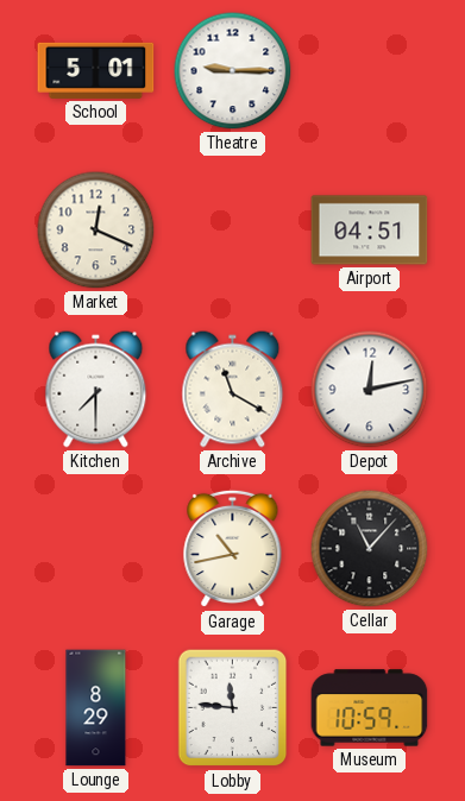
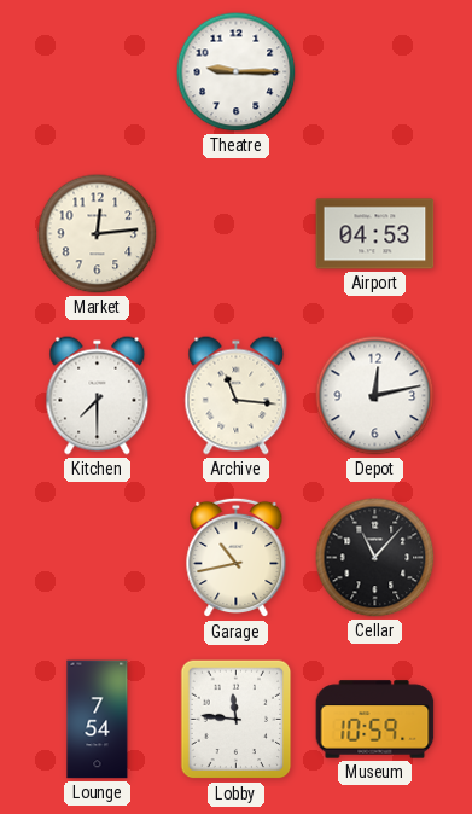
School: 5:01 -> none
Market: 12:19 -> 12:14
Airport: 04:51 -> 04:53
Archive: 11:20 -> 11:16
Lounge: 8:29 -> 7:54
